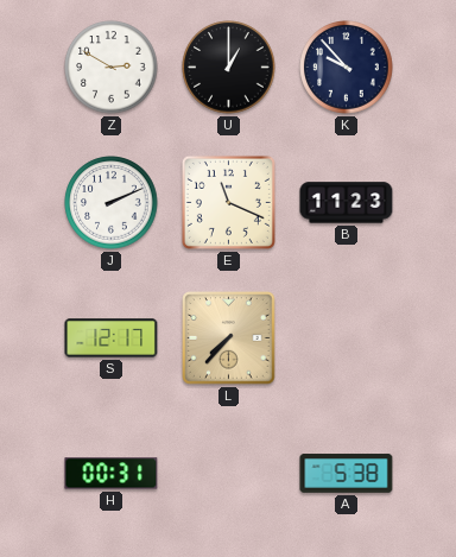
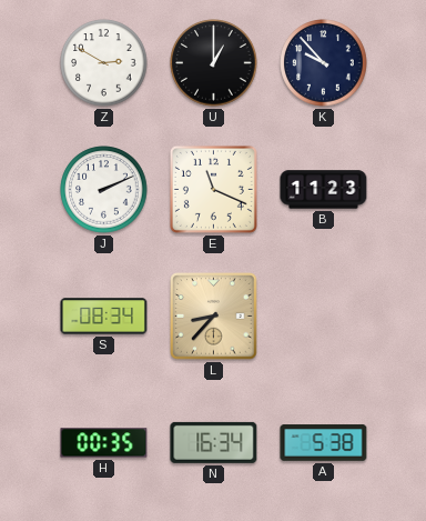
S: 12:17 -> 08:34
L: 7:37 -> 8:37
H: 00:31 -> 00:35
N: none -> 16:34
